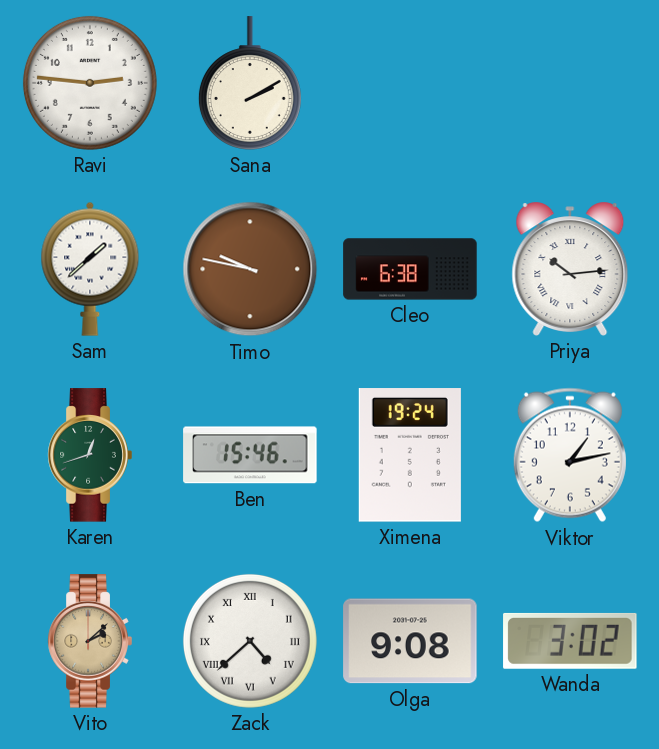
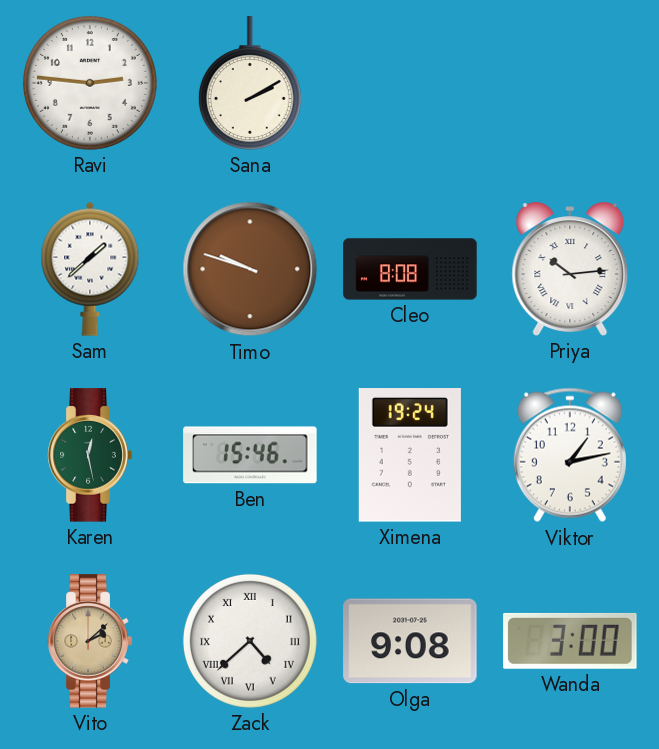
Timo: 9:47 -> 9:48
Cleo: 6:38 -> 8:08
Karen: 12:42 -> 12:28
Wanda: 3:02 -> 3:00
